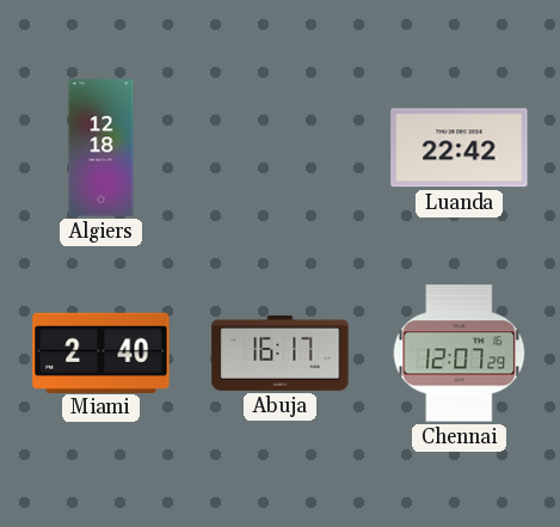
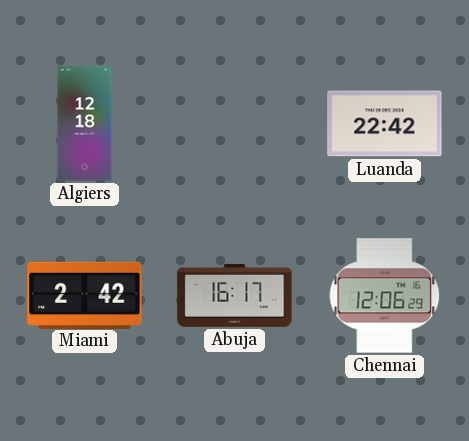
Miami: 2:40 -> 2:42
Chennai: 12:07 -> 12:06
